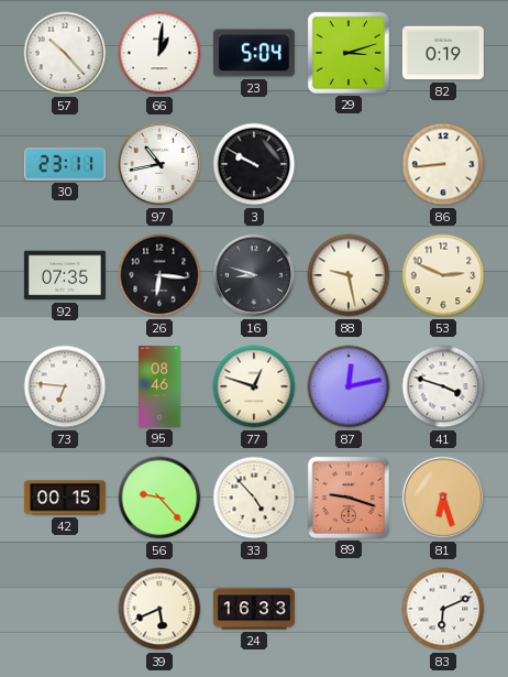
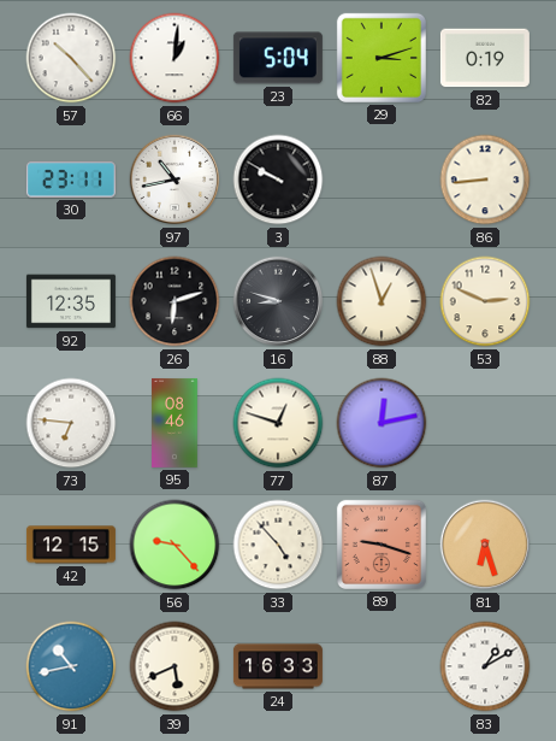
92: 07:35 -> 12:35
26: 6:16 -> 6:12
88: 9:28 -> 12:57
41: 3:48 -> none
42: 00:15 -> 12:15
91: none -> 10:43
83: 6:11 -> 1:10
